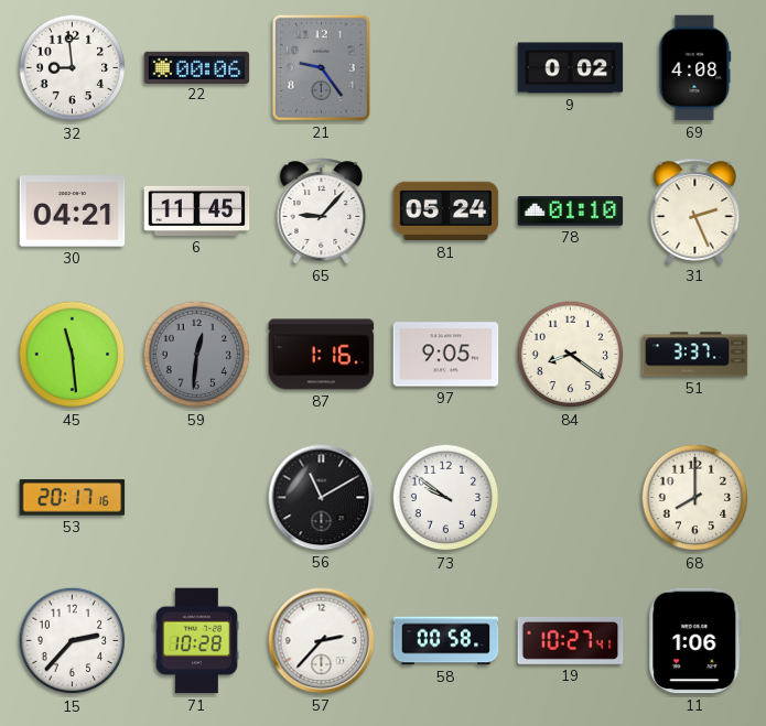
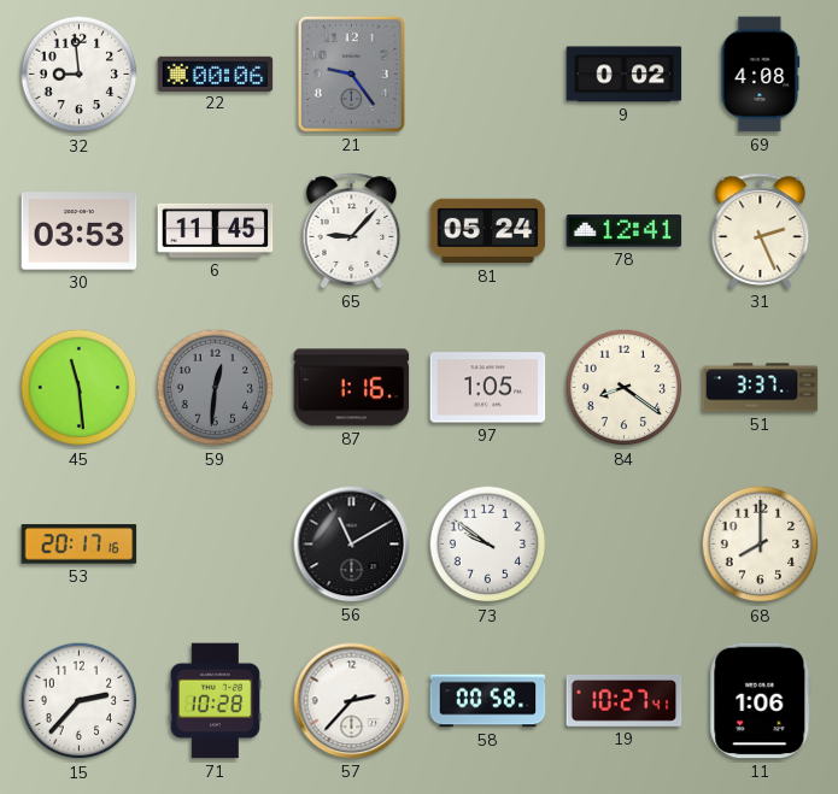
30: 04:21 -> 03:53
78: 01:10 -> 12:41
97: 9:05 -> 1:05
